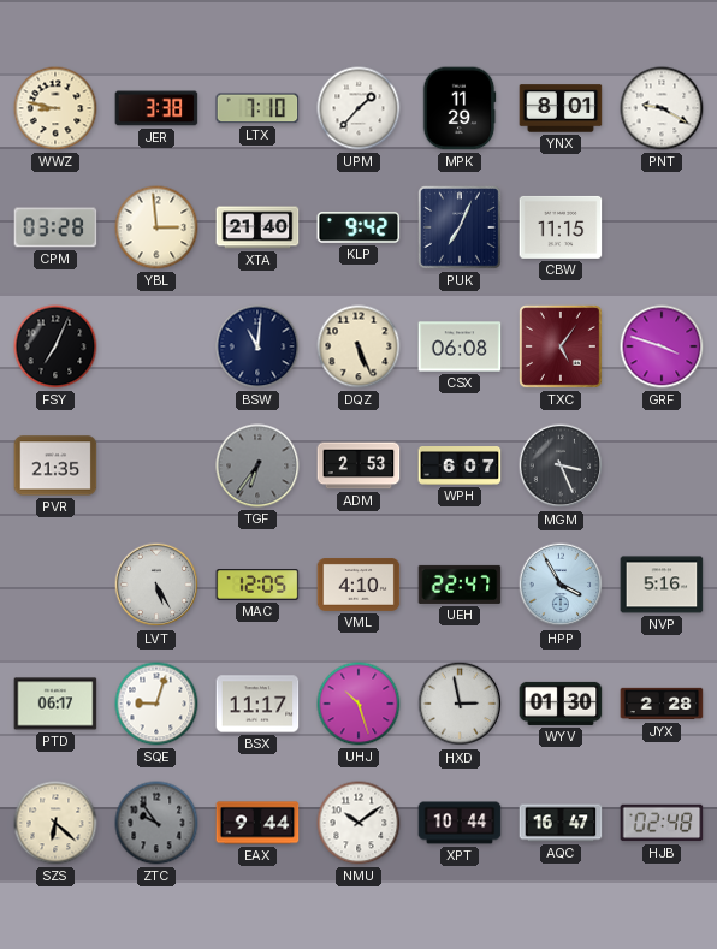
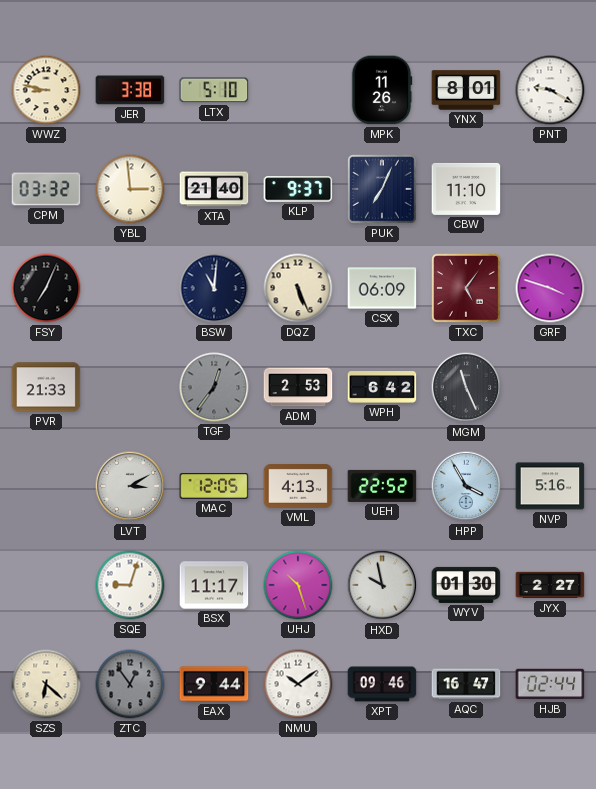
LTX: 7:10 -> 5:10
UPM: 1:37 -> none
MPK: 11:29 -> 11:26
CPM: 03:28 -> 03:32
KLP: 9:42 -> 9:37
CBW: 11:15 -> 11:10
CSX: 06:08 -> 06:09
PVR: 21:35 -> 21:33
TGF: 6:36 -> 12:36
WPH: 6:07 -> 6:42
MGM: 3:26 -> 11:26
LVT: 5:25 -> 3:10
VML: 4:10 -> 4:13
UEH: 22:47 -> 22:52
PTD: 06:17 -> none
HXD: 2:58 -> 9:58
JYX: 2:28 -> 2:27
ZTC: 9:54 -> 12:54
XPT: 10:44 -> 09:46
HJB: 02:48 -> 02:44
